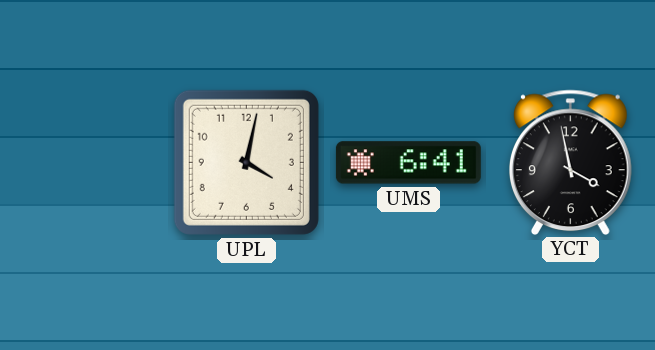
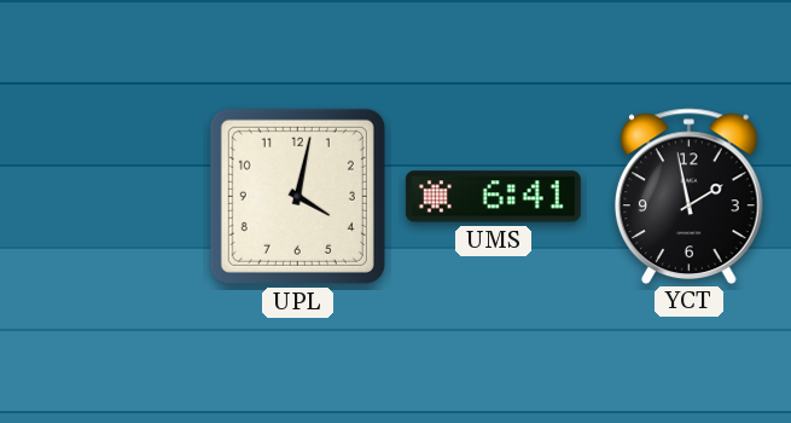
YCT: 3:58 -> 1:58
